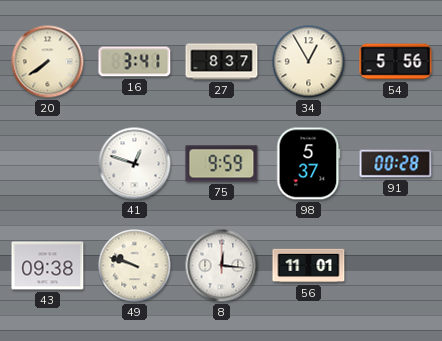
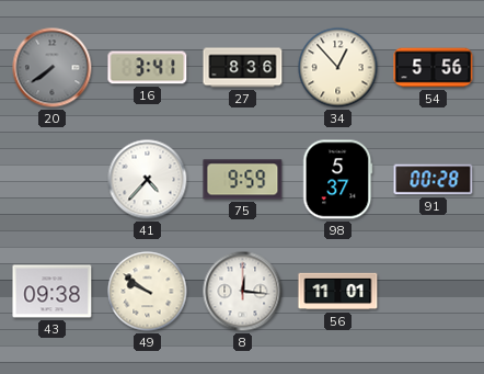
20 dial: cream -> grey
27: 8:37 -> 8:36
34: 12:55 -> 12:53
41: 12:48 -> 4:37
49: 9:48 -> 9:51
